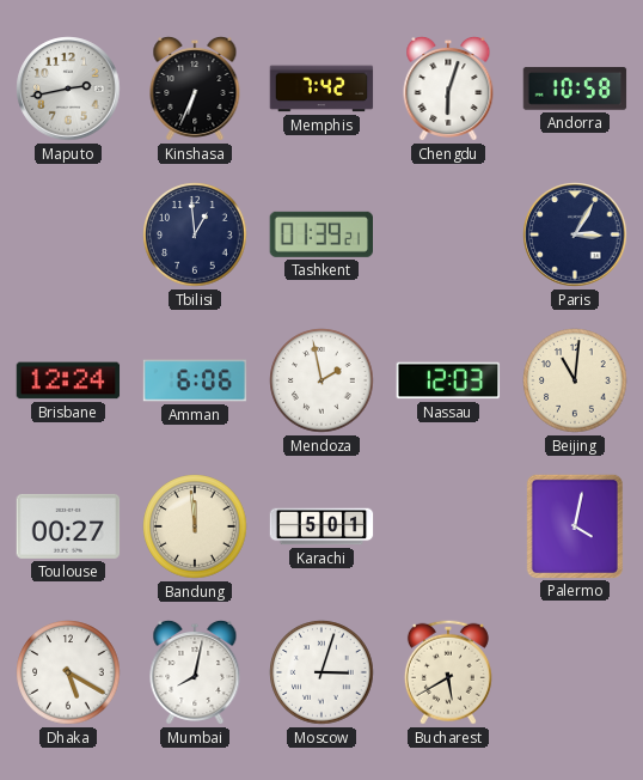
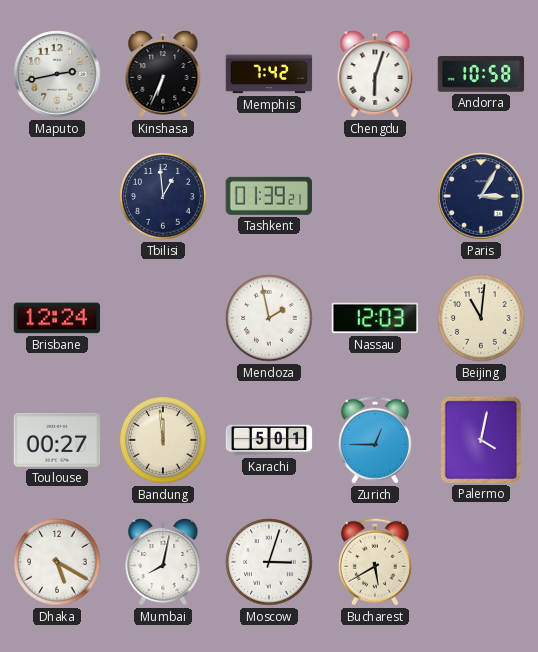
Amman: 6:06 -> none
Zurich: none -> 12:45
